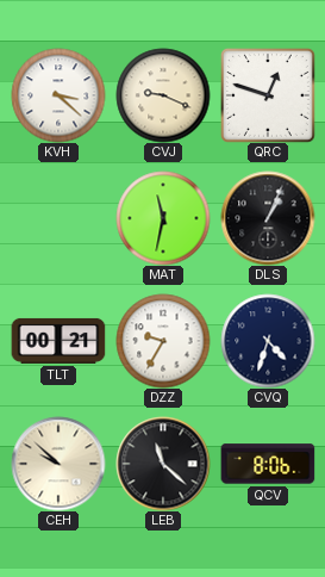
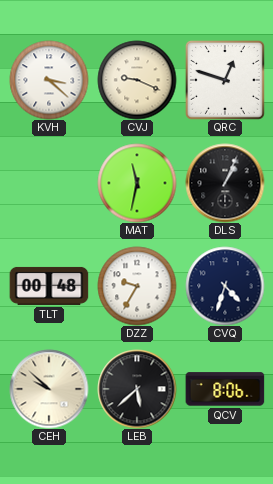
TLT: 00:21 -> 00:48
LEB: 11:22 -> 5:38
